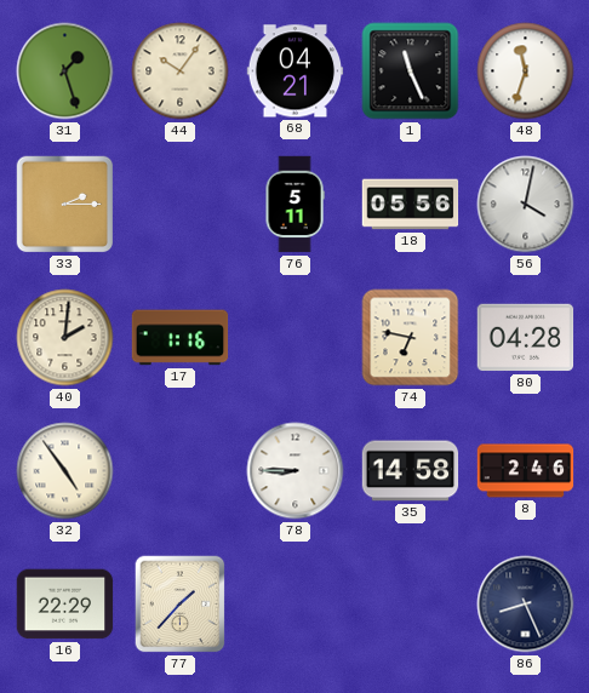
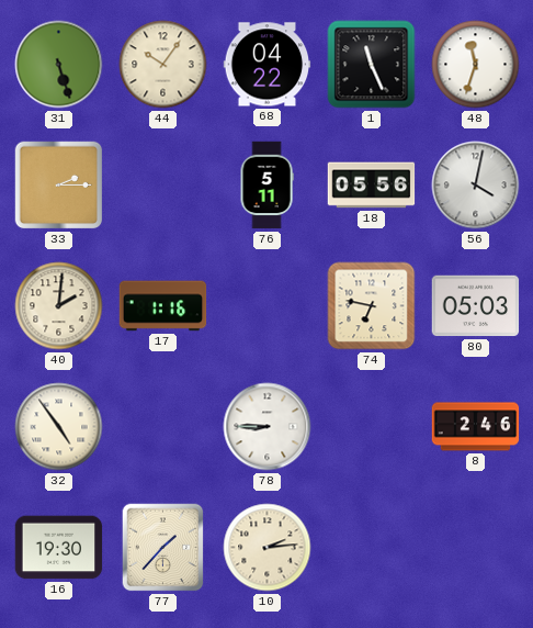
31: 1:27 -> 5:27
68: 04:21 -> 04:22
80: 04:28 -> 05:03
35: 14:58 -> none
16: 22:29 -> 19:30
10: none -> 2:14
86: 8:26 -> none
